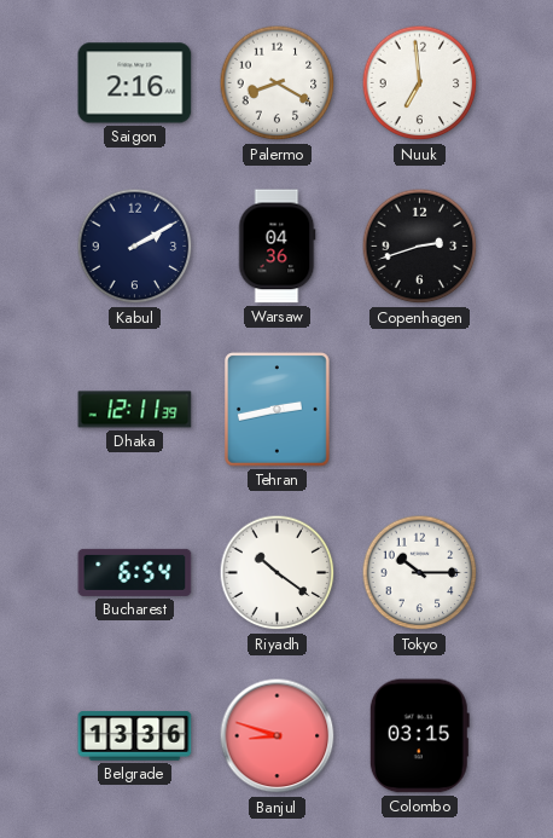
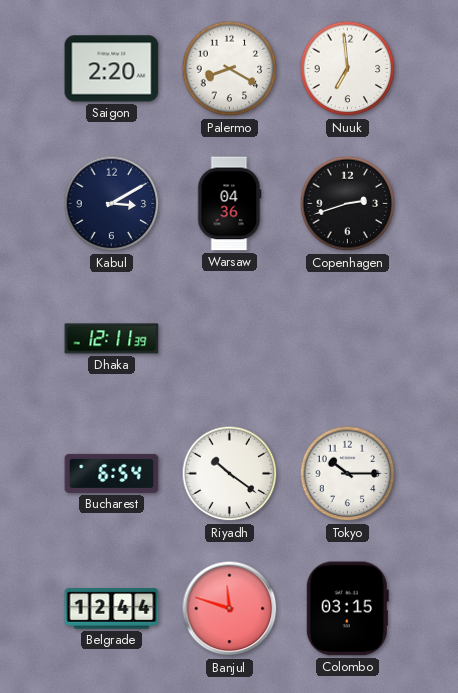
Saigon: 2:16 -> 2:20
Kabul: 2:10 -> 3:10
Tehran: 2:43 -> none
Belgrade: 13:36 -> 12:44
Banjul: 8:48 -> 11:48
